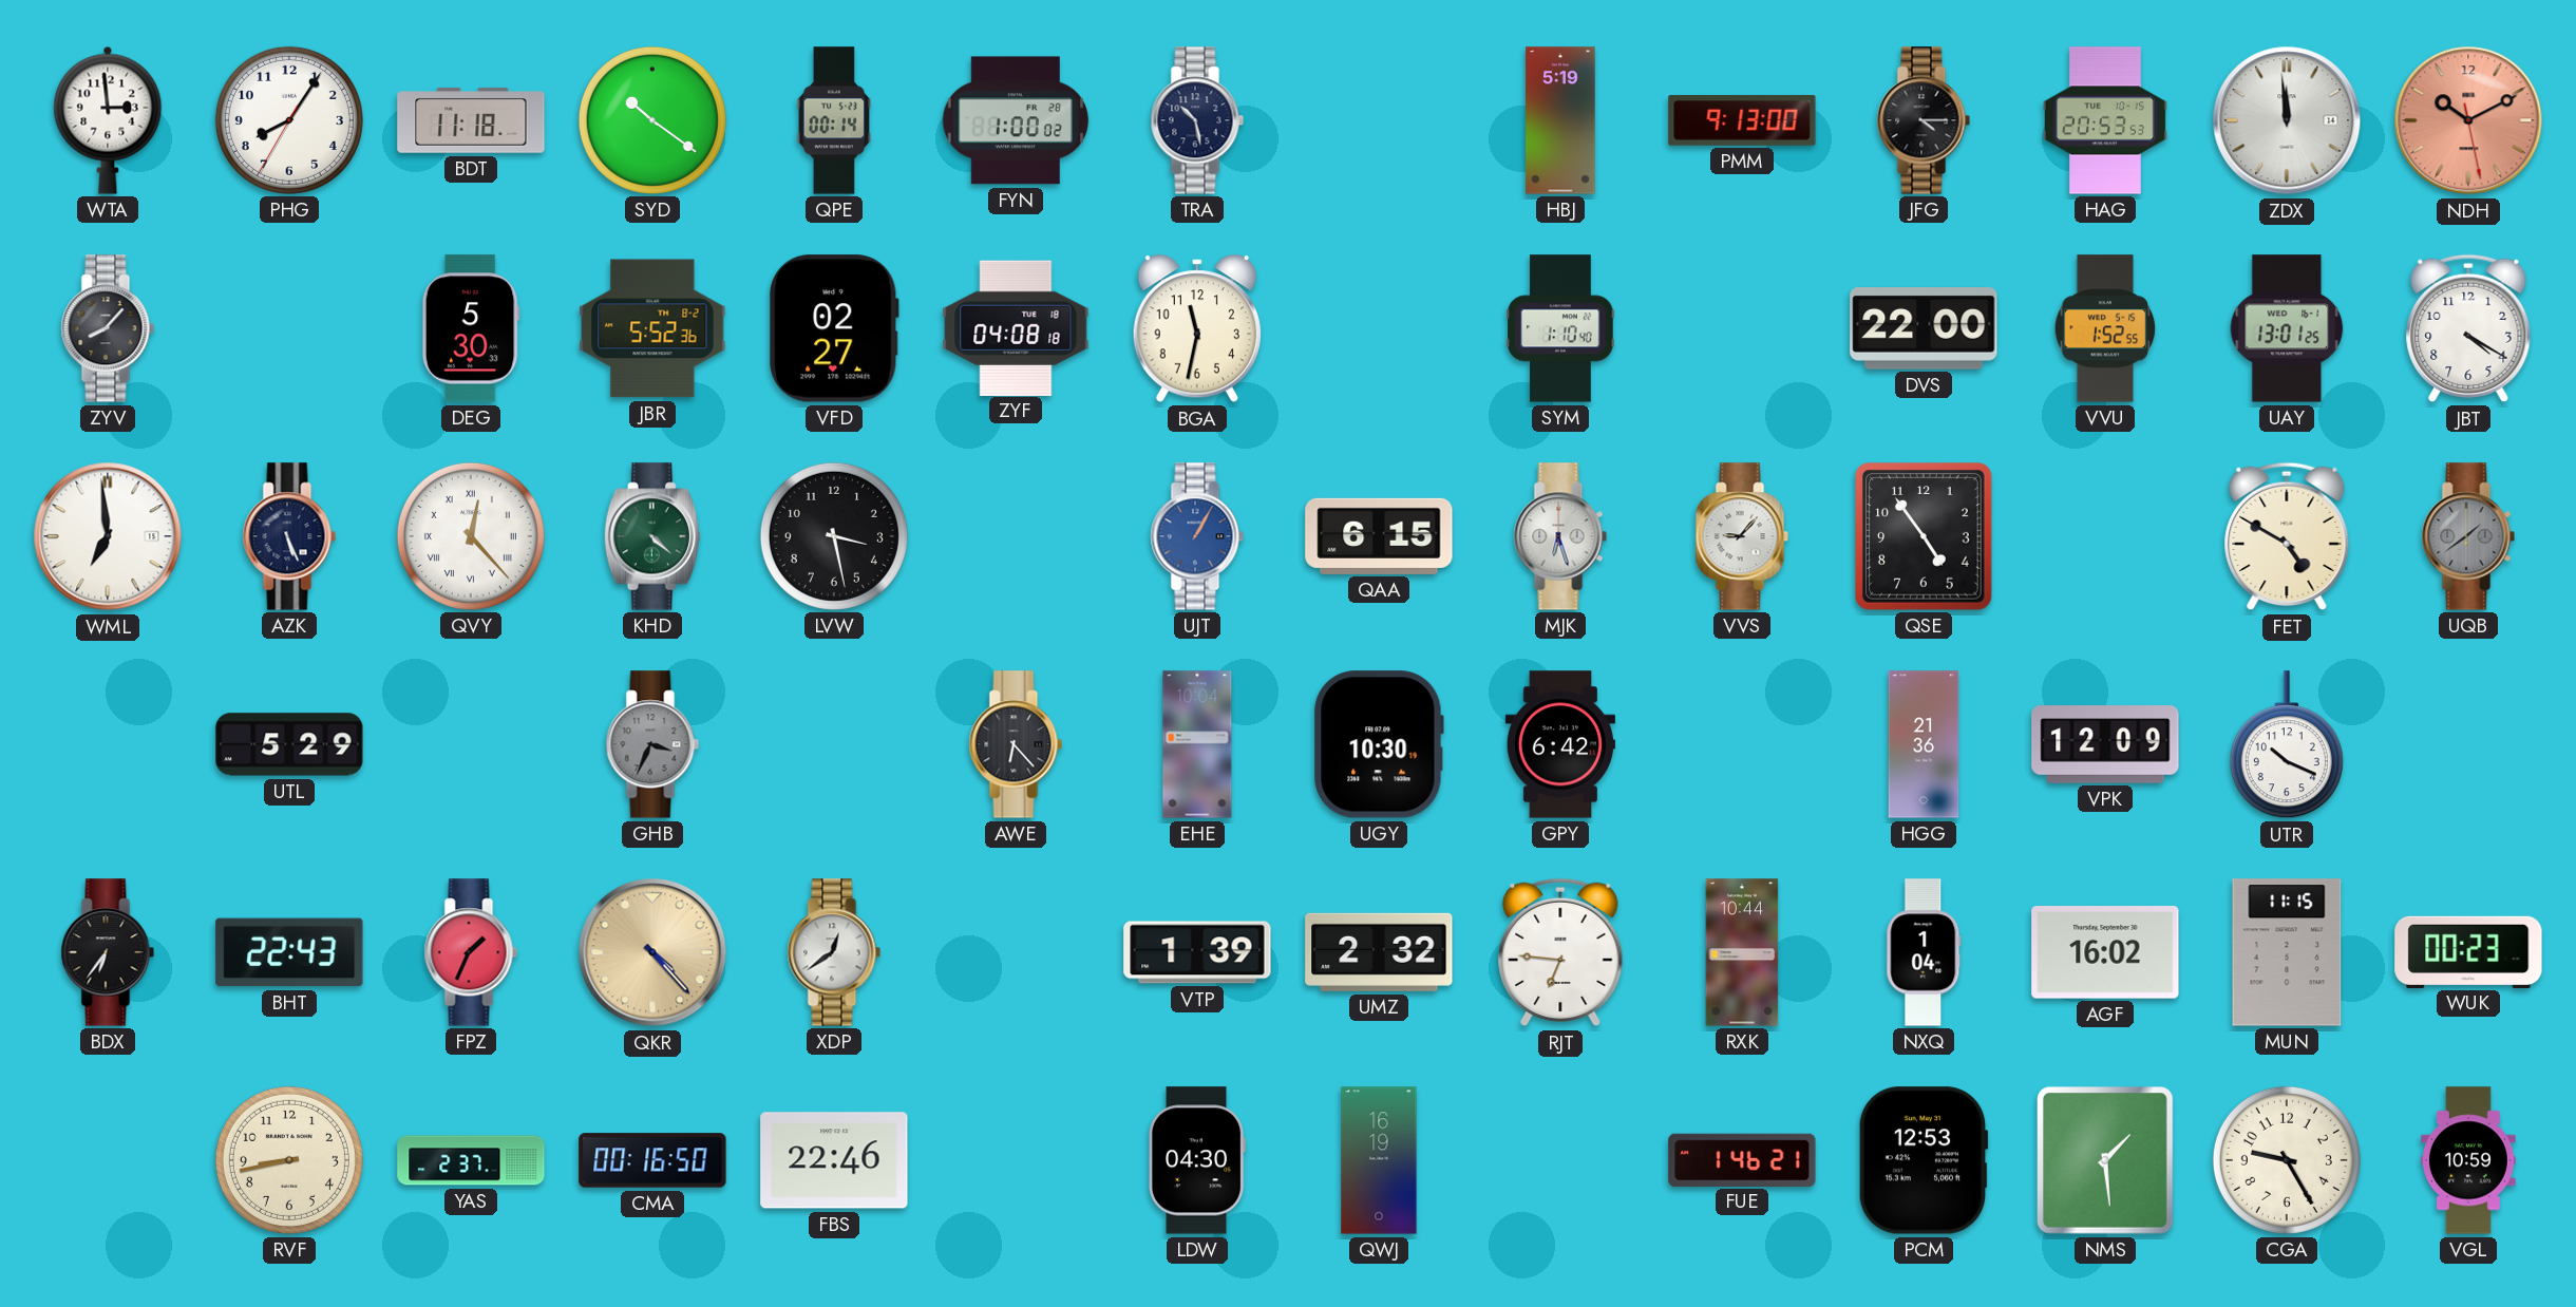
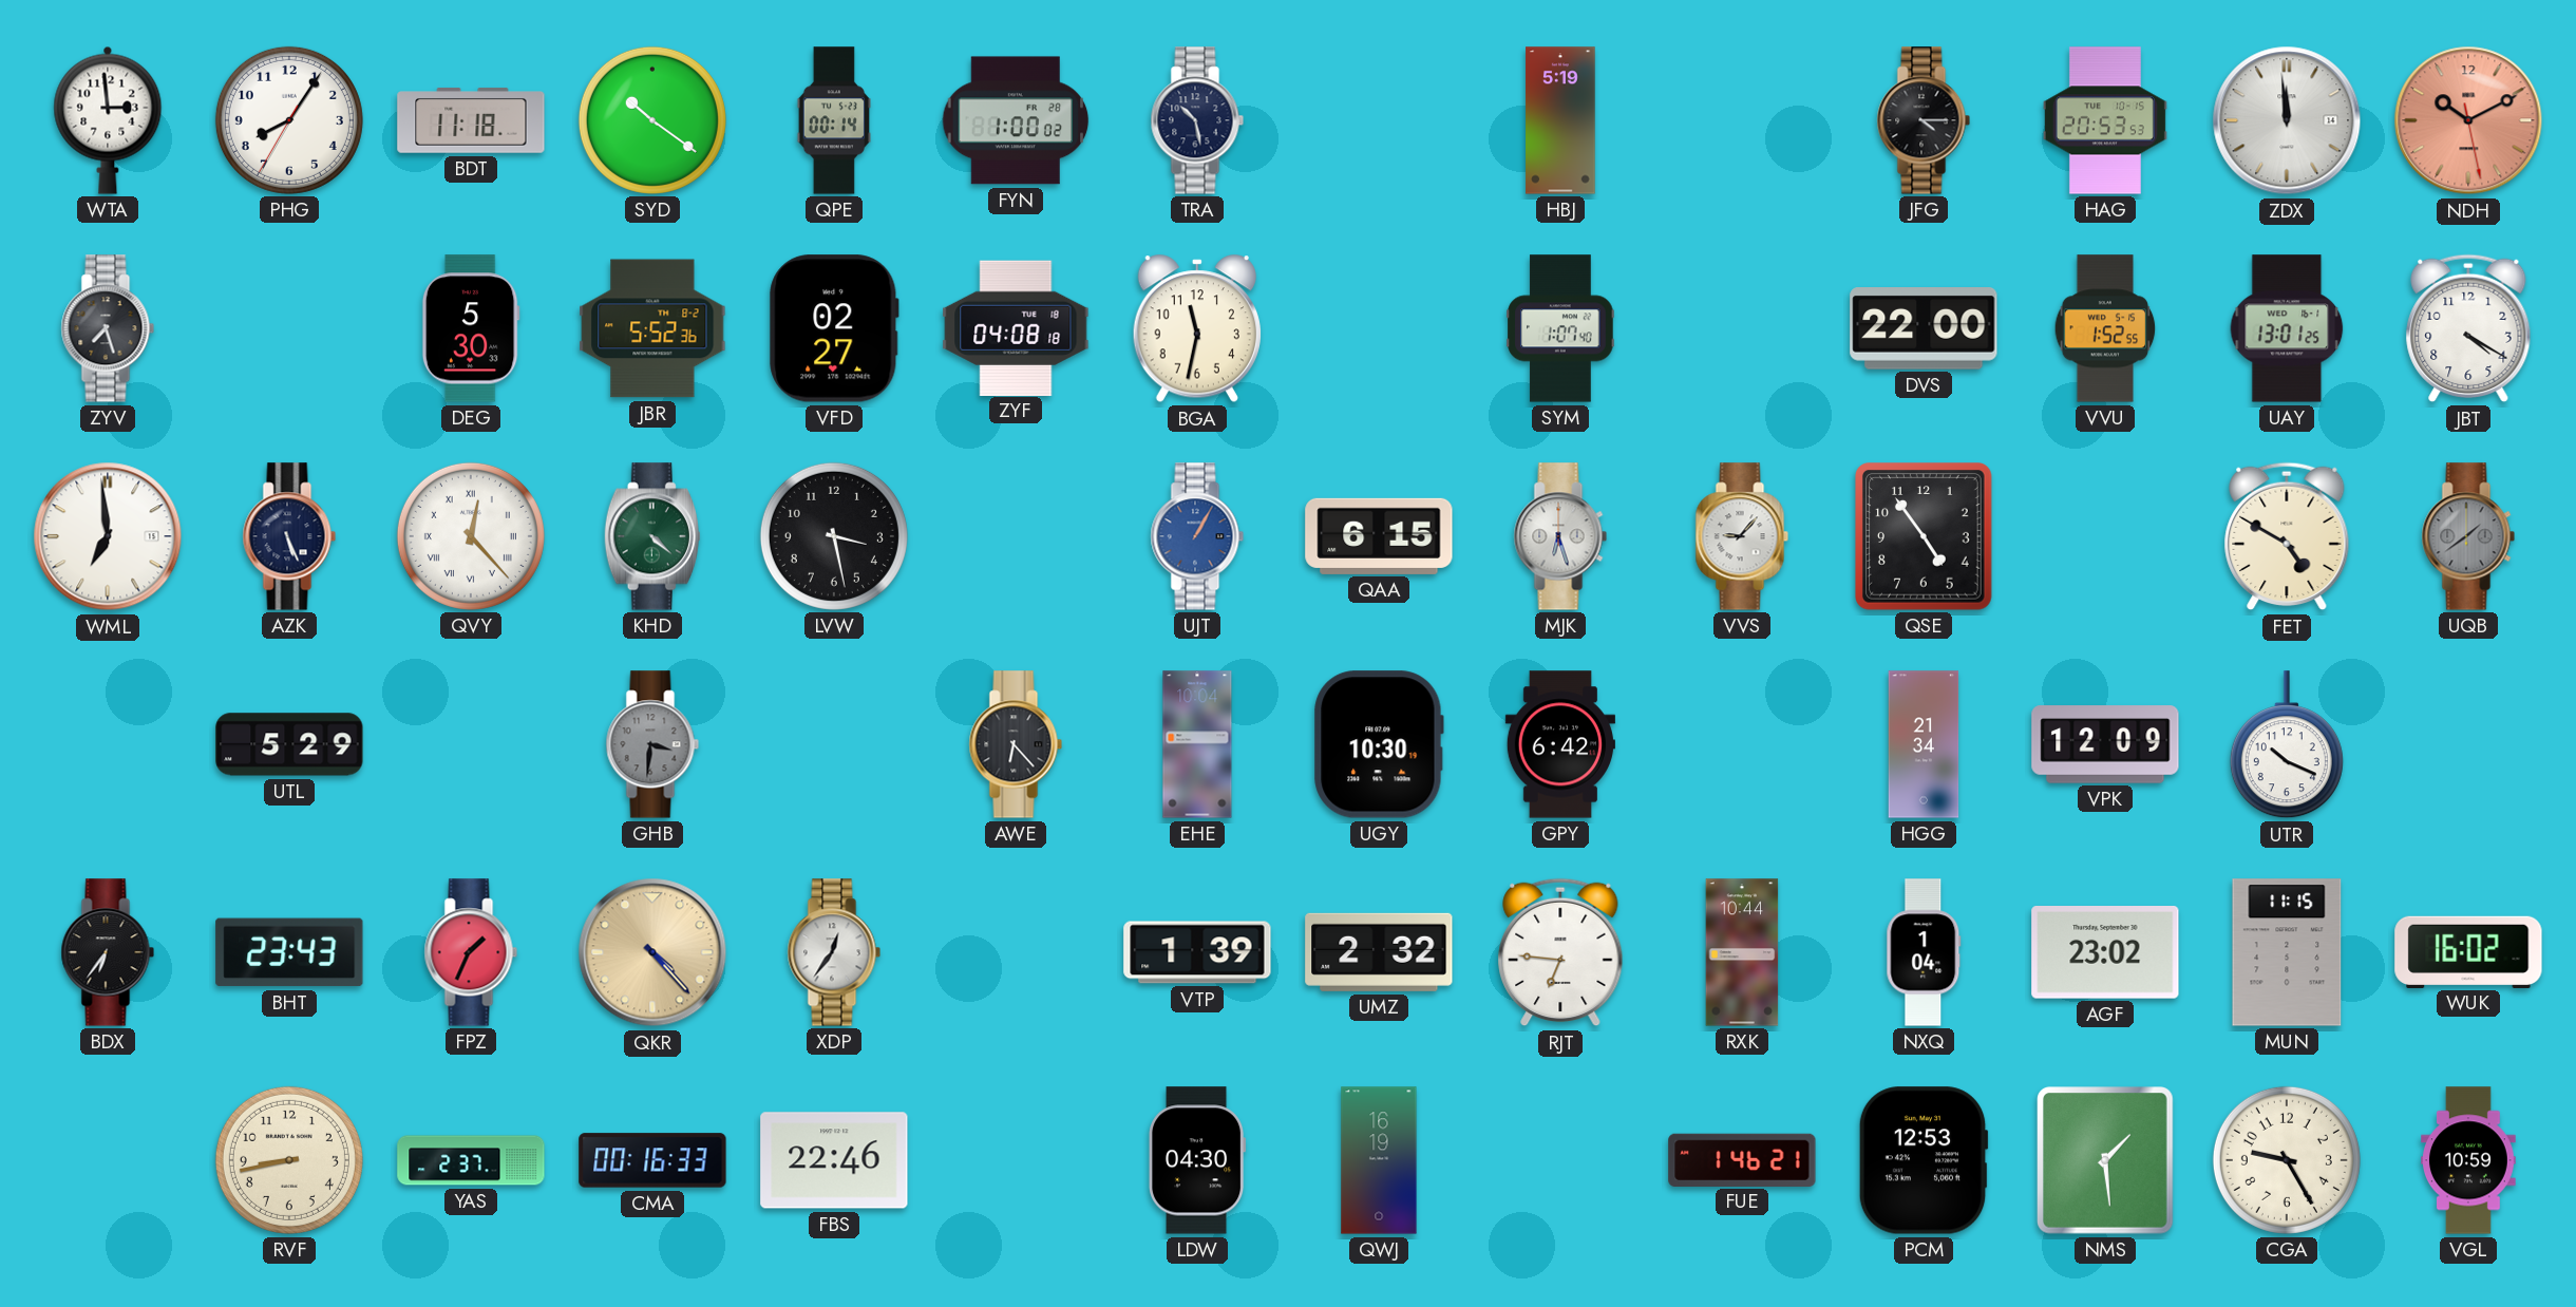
PMM: 9:13 -> none
ZYV: 8:07 -> 7:27
SYM: 1:10 -> 1:07
GHB: 3:34 -> 3:31
HGG: 21:36 -> 21:34
BHT: 22:43 -> 23:43
XDP: 12:39 -> 12:36
AGF: 16:02 -> 23:02
WUK: 00:23 -> 16:02
CMA: 00:16:50 -> 00:16:33
